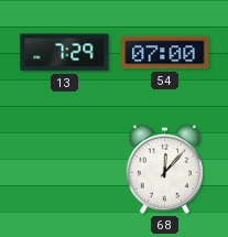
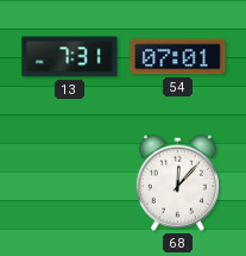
13: 7:29 -> 7:31
54: 07:00 -> 07:01
